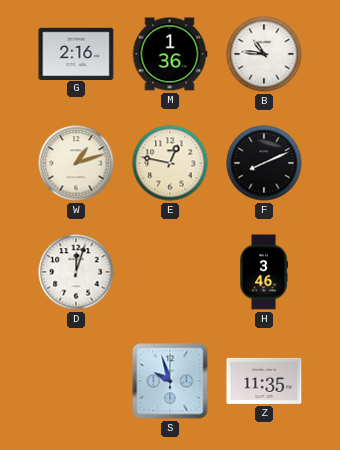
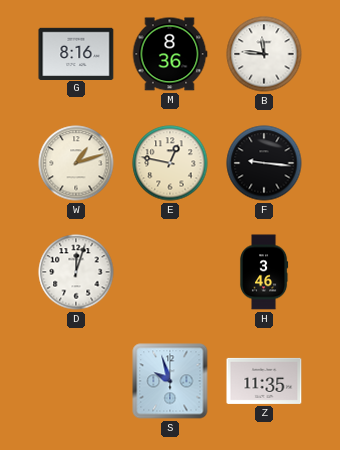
G: 2:16 -> 8:16
M: 1:36 -> 8:36
B: 10:46 -> 11:46
F: 8:11 -> 9:16
